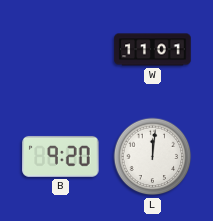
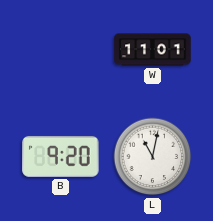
L: 12:01 -> 11:02
